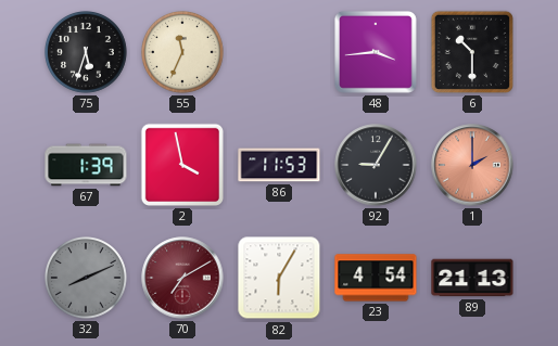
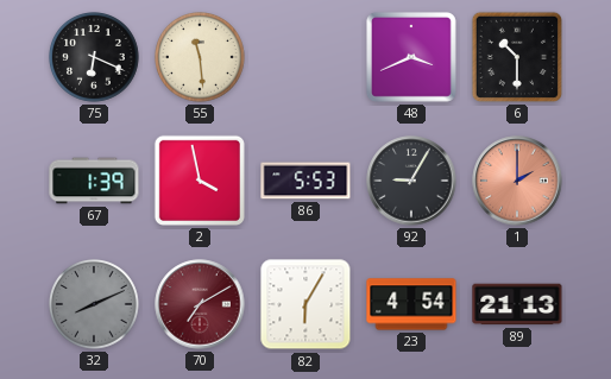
75: 5:33 -> 6:19
55: 11:34 -> 11:29
48: 3:44 -> 3:41
86: 11:53 -> 5:53
